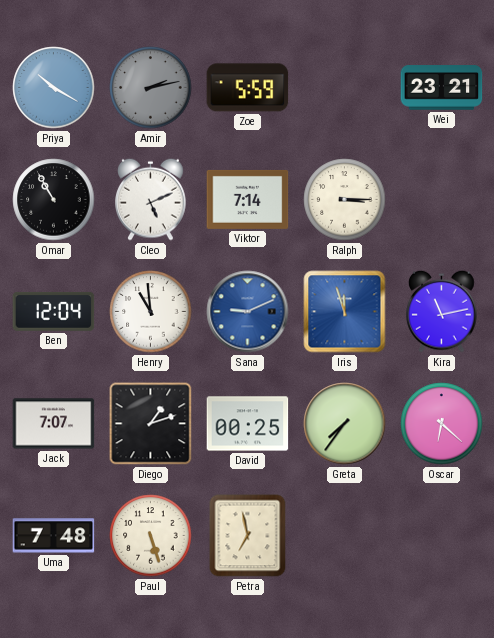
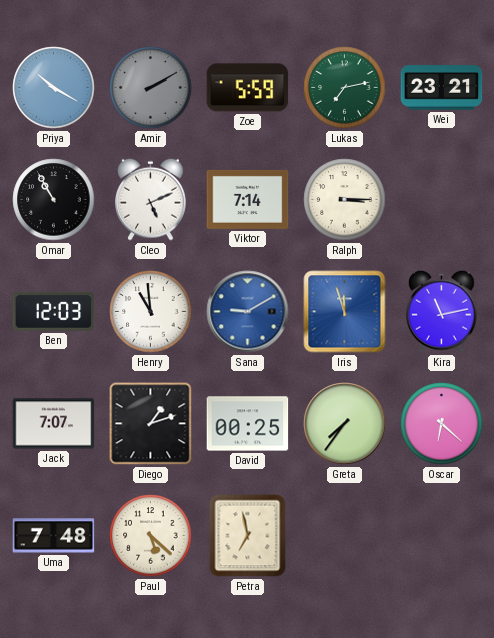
Amir: 2:13 -> 2:10
Lukas: none -> 7:13
Ben: 12:04 -> 12:03
Sana: 9:11 -> 9:10
Paul: 5:27 -> 5:22
